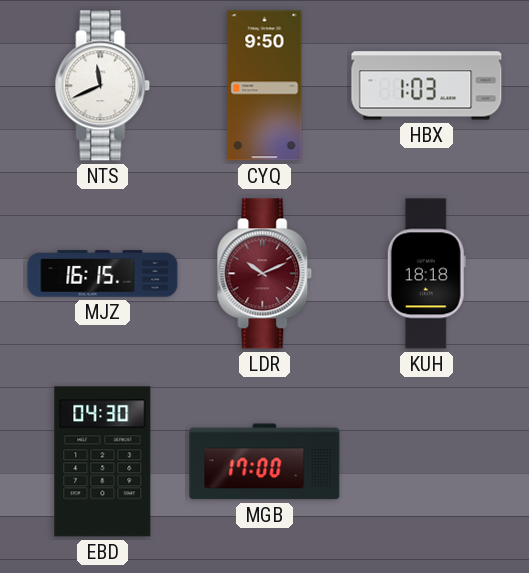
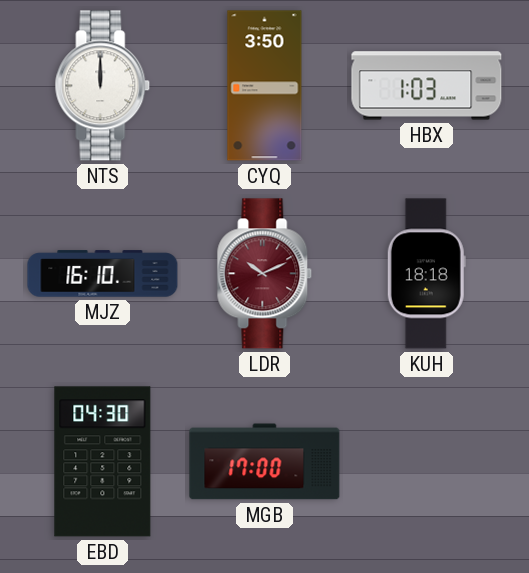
NTS: 11:41 -> 12:00
CYQ: 9:50 -> 3:50
MJZ: 16:15 -> 16:10
